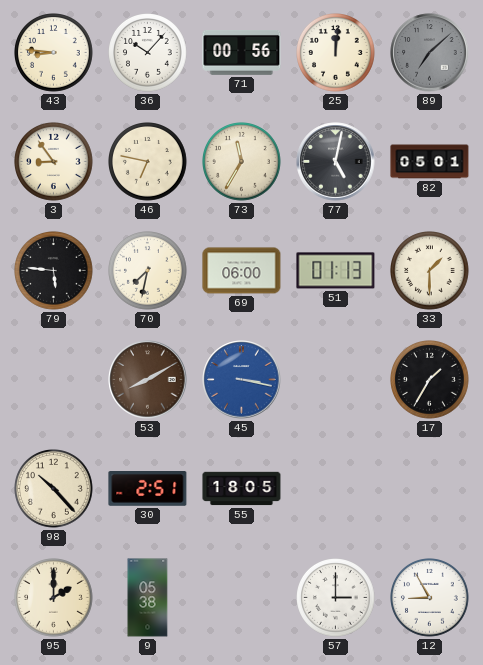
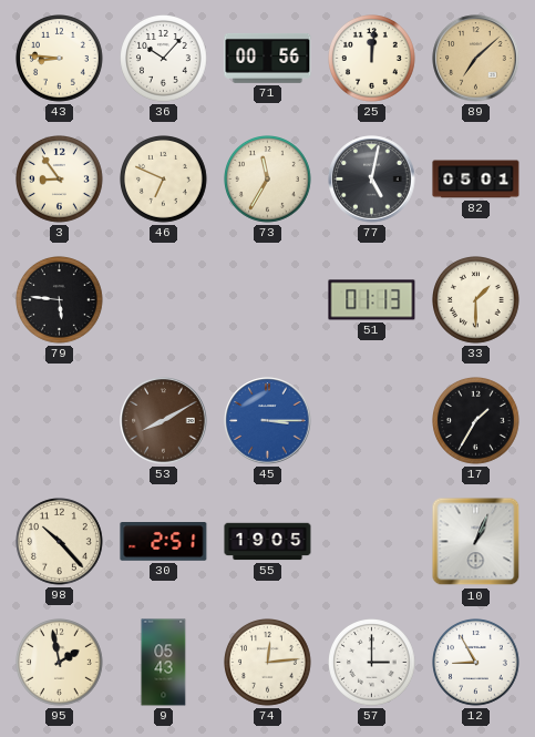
89 dial: grey -> champagne
46: 6:47 -> 6:49
70: 7:32 -> none
69: 06:00 -> none
45: 3:17 -> 3:15
55: 18:05 -> 19:05
10: none -> 1:04
95: 2:00 -> 1:58
9: 05:38 -> 05:43
74: none -> 12:14
